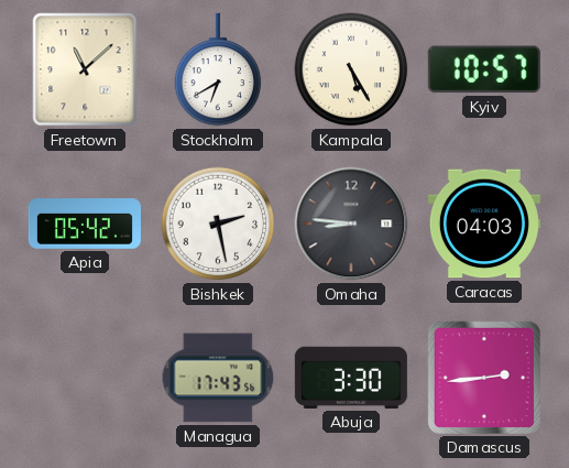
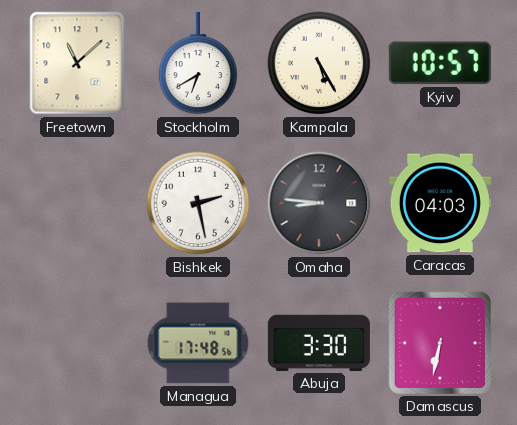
Apia: 05:42 -> none
Managua: 17:43 -> 17:48
Damascus: 2:44 -> 6:32
